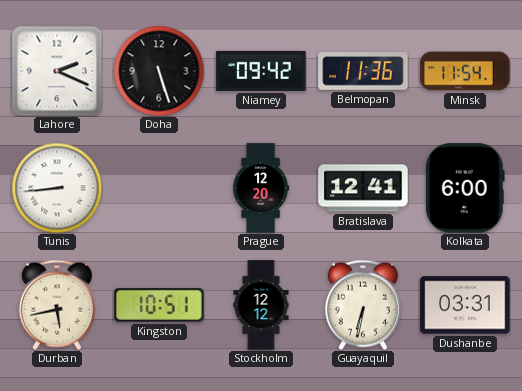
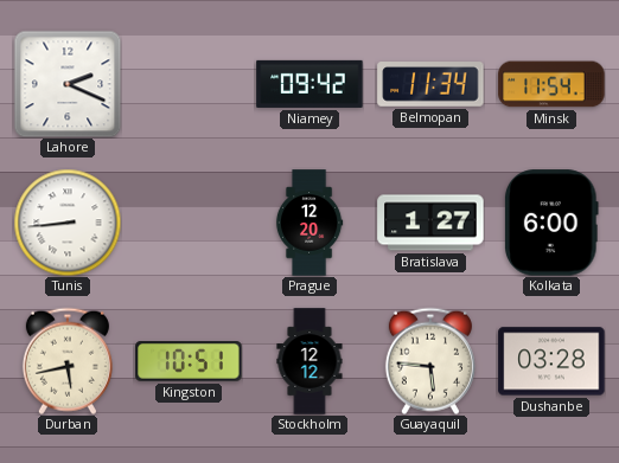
Doha: 5:27 -> none
Belmopan: 11:36 -> 11:34
Bratislava: 12:41 -> 1:27
Guayaquil: 6:32 -> 5:46
Dushanbe: 03:31 -> 03:28
